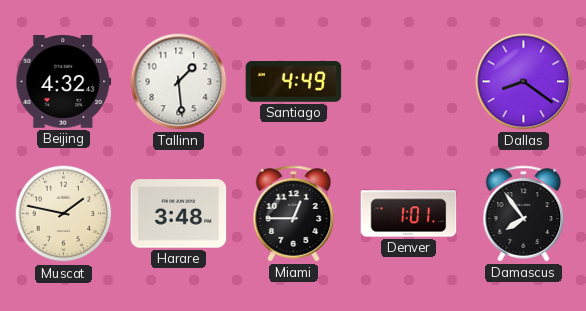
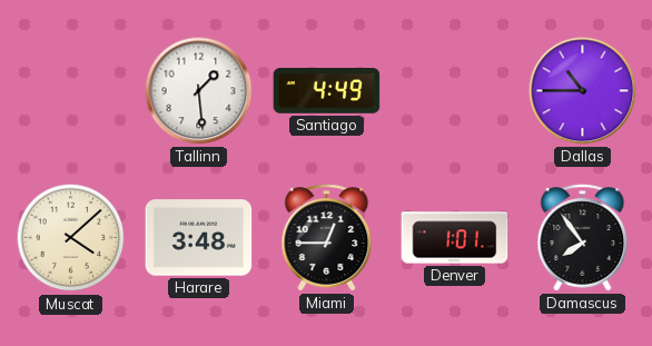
Beijing: 4:32 -> none
Dallas: 8:21 -> 10:45
Muscat: 1:47 -> 4:08
